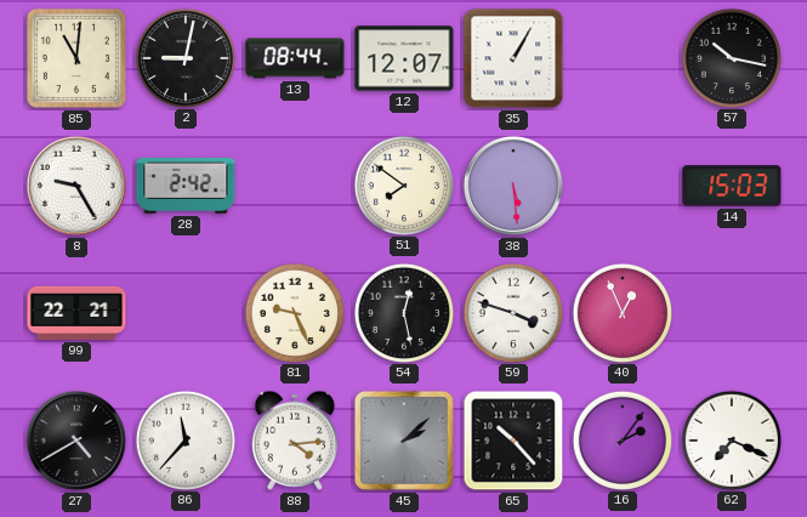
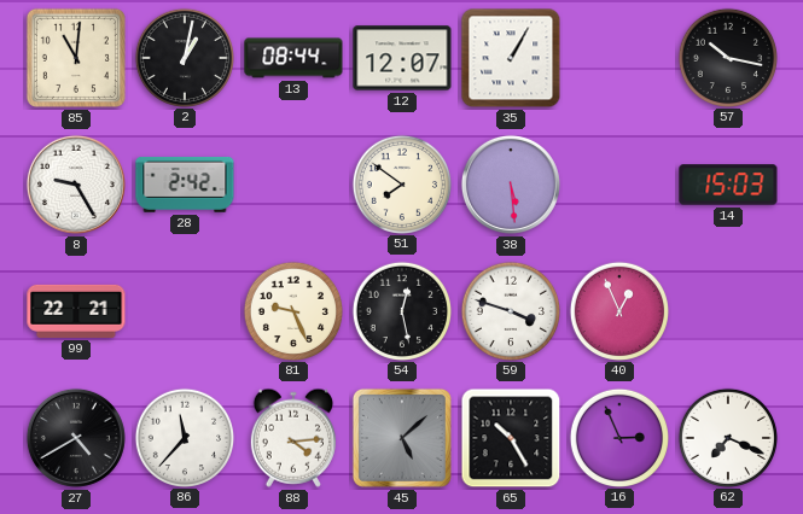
2: 9:02 -> 1:02
45: 2:08 -> 5:08
65: 10:23 -> 10:25
16: 2:06 -> 2:56
